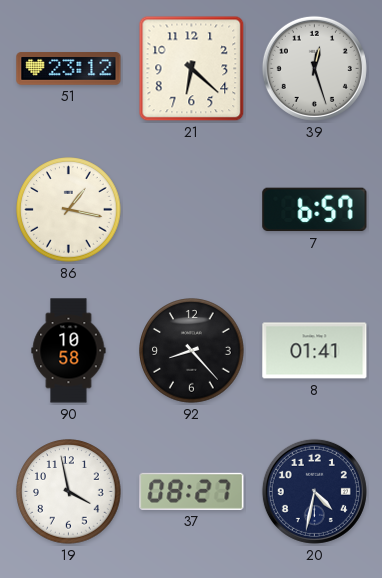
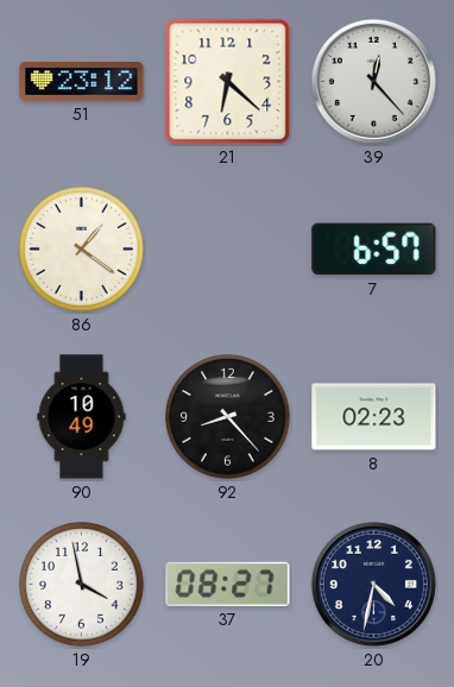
39: 12:27 -> 12:23
86: 1:17 -> 1:21
90: 10:58 -> 10:49
8: 01:41 -> 02:23
